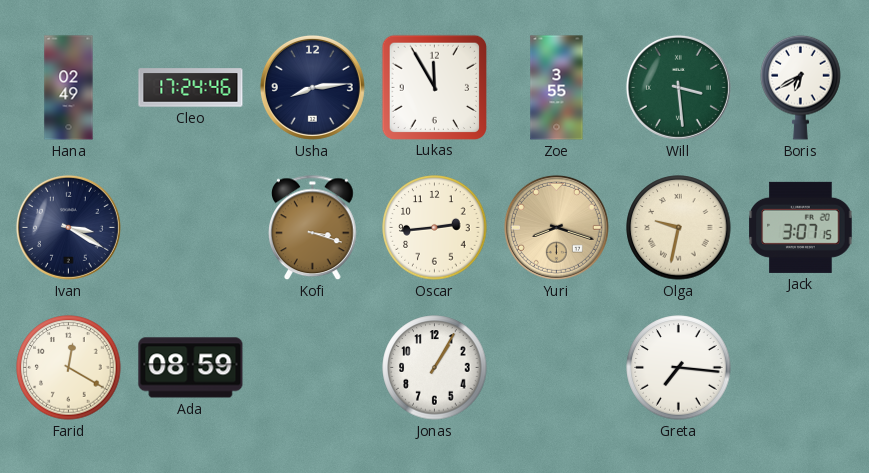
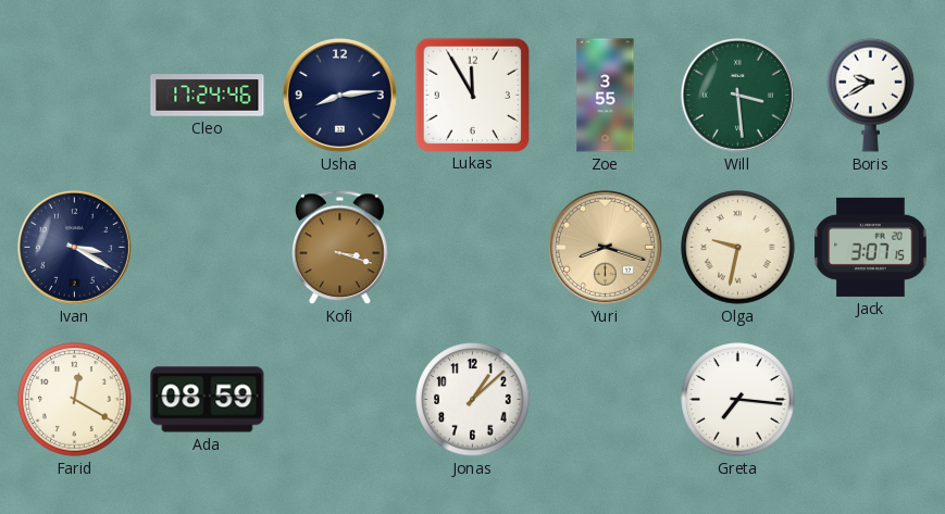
Hana: 02:49 -> none
Boris: 6:40 -> 9:40
Oscar: 2:44 -> none
Jonas: 1:05 -> 1:08
